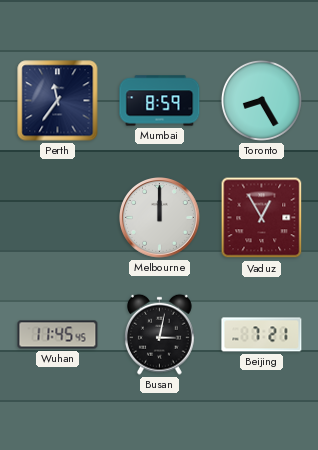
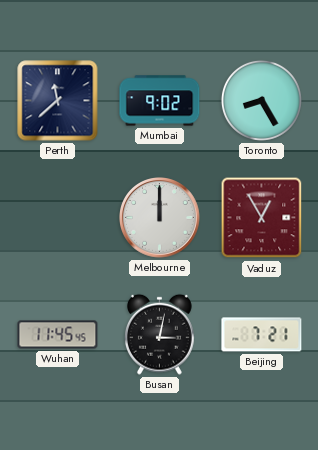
Perth: 11:36 -> 11:38
Mumbai: 8:59 -> 9:02
